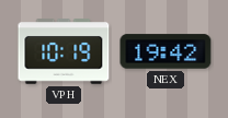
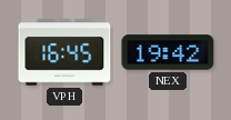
VPH: 10:19 -> 16:45
